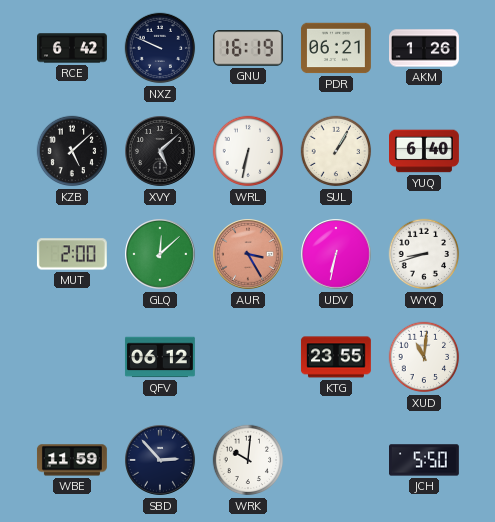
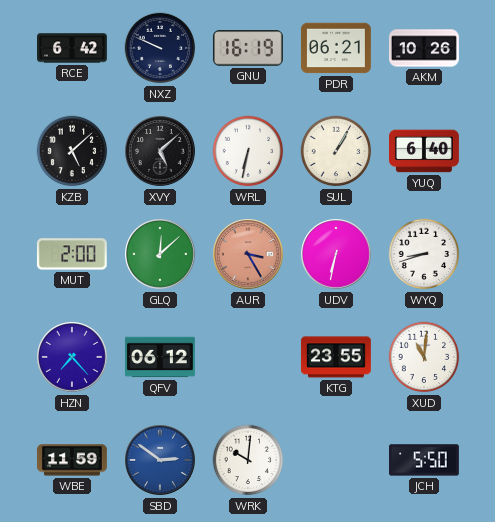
AKM: 1:26 -> 10:26
HZN: none -> 7:23
SBD: 2:53 -> 2:51
SBD dial: navy -> blue
